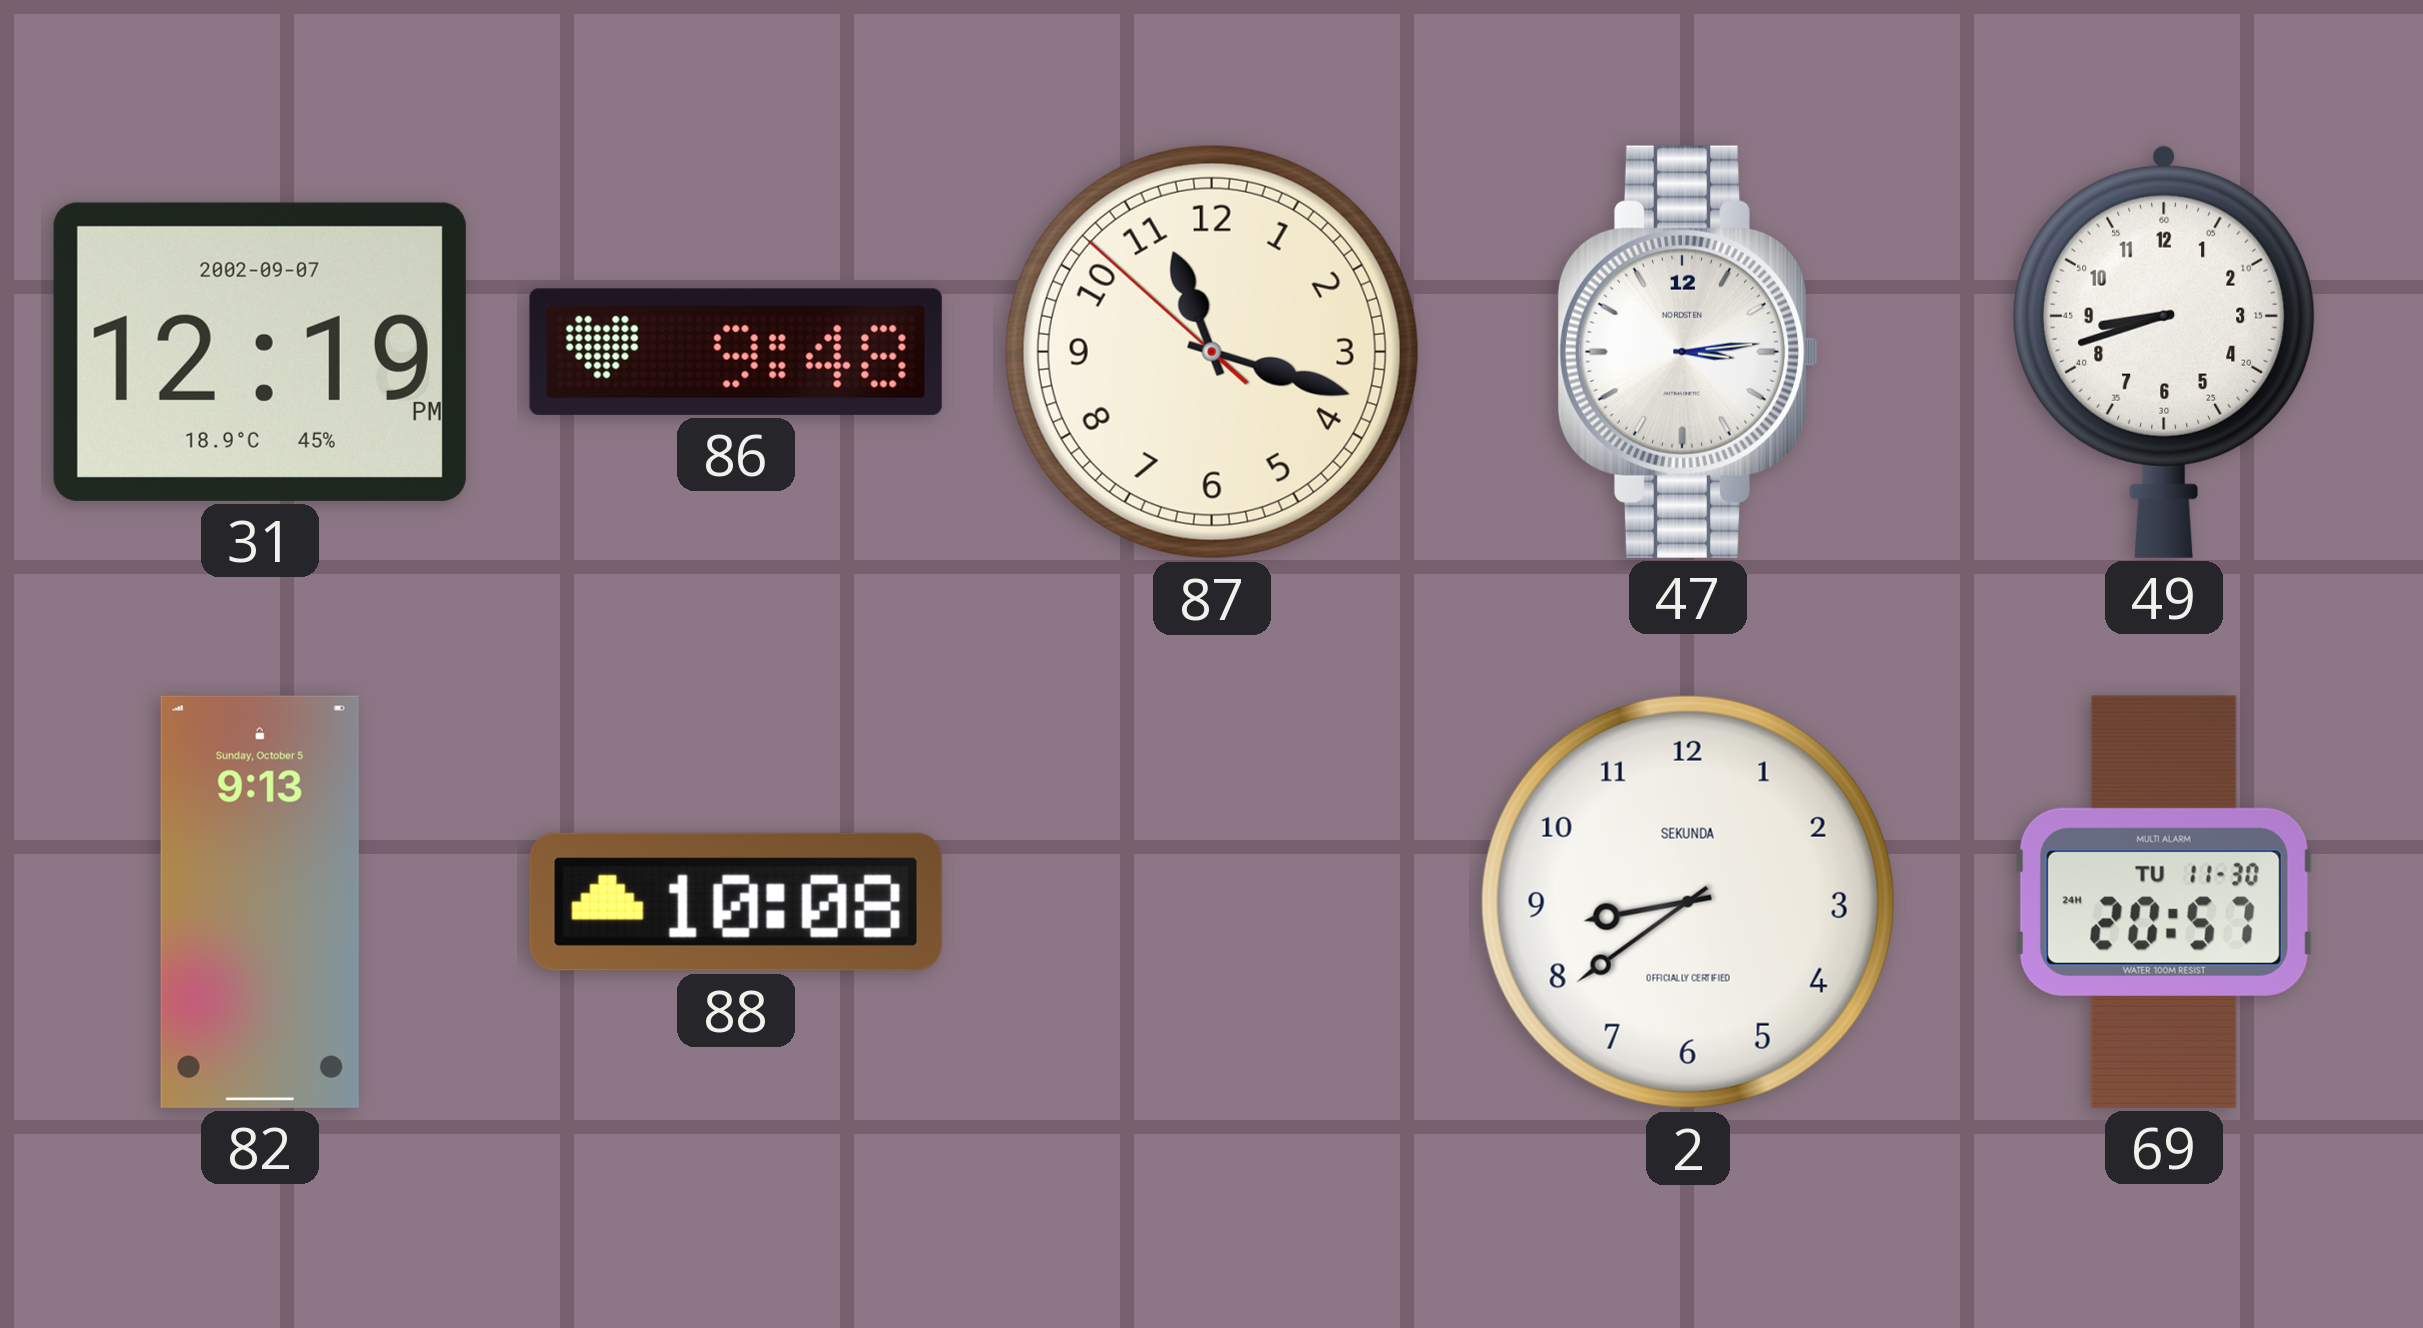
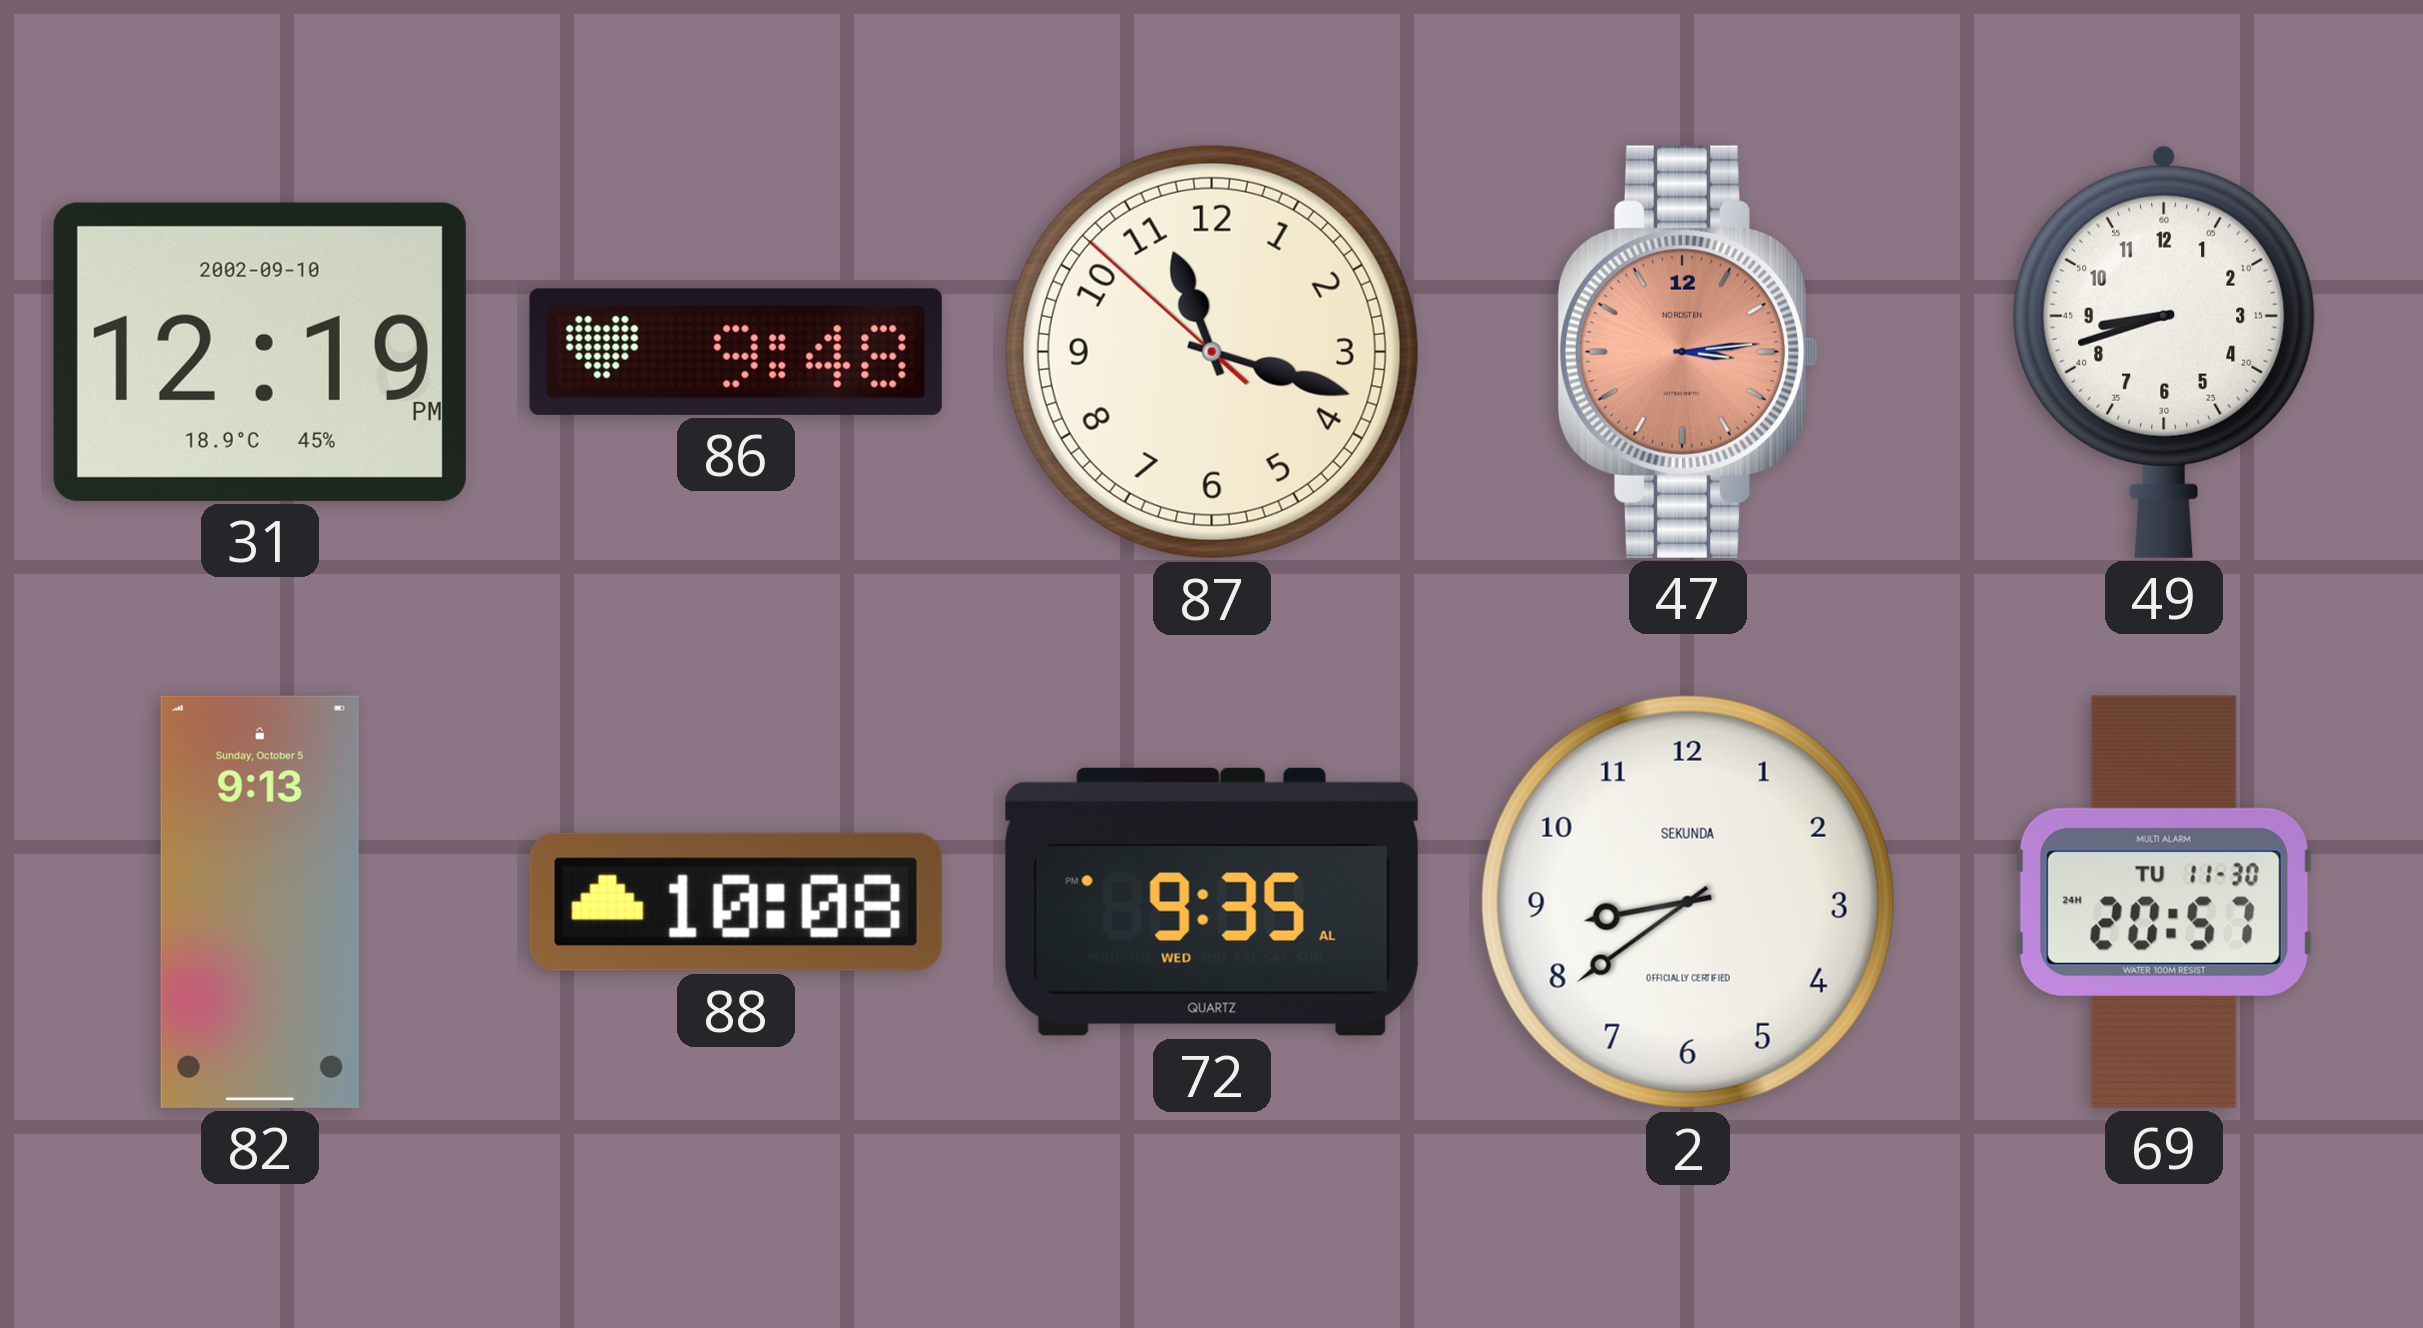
31 date: 2002-09-07 -> 2002-09-10
47 dial: white -> salmon
72: none -> 9:35
